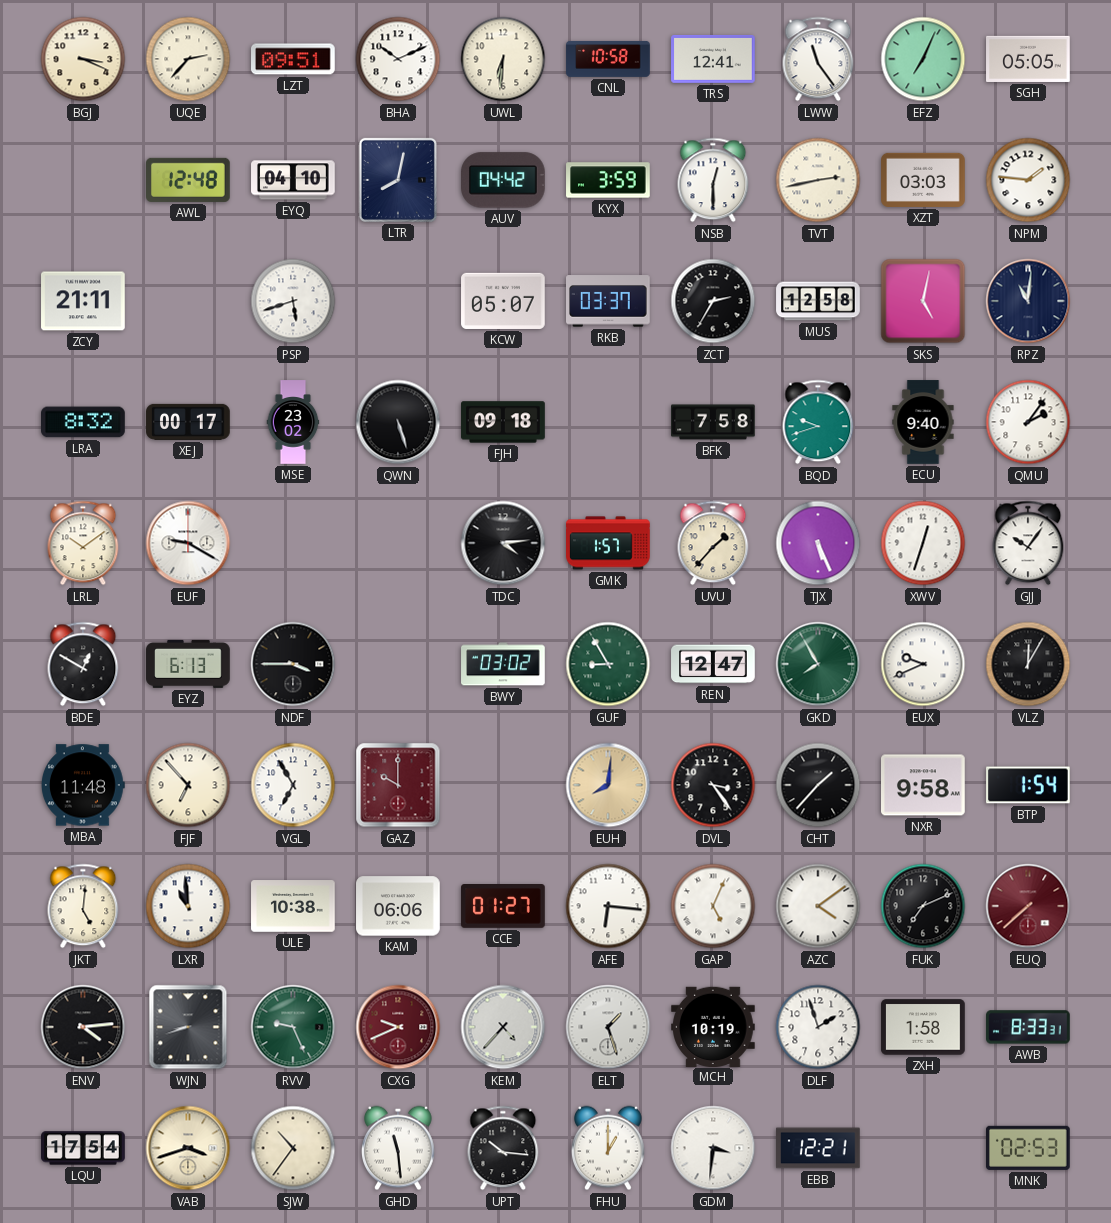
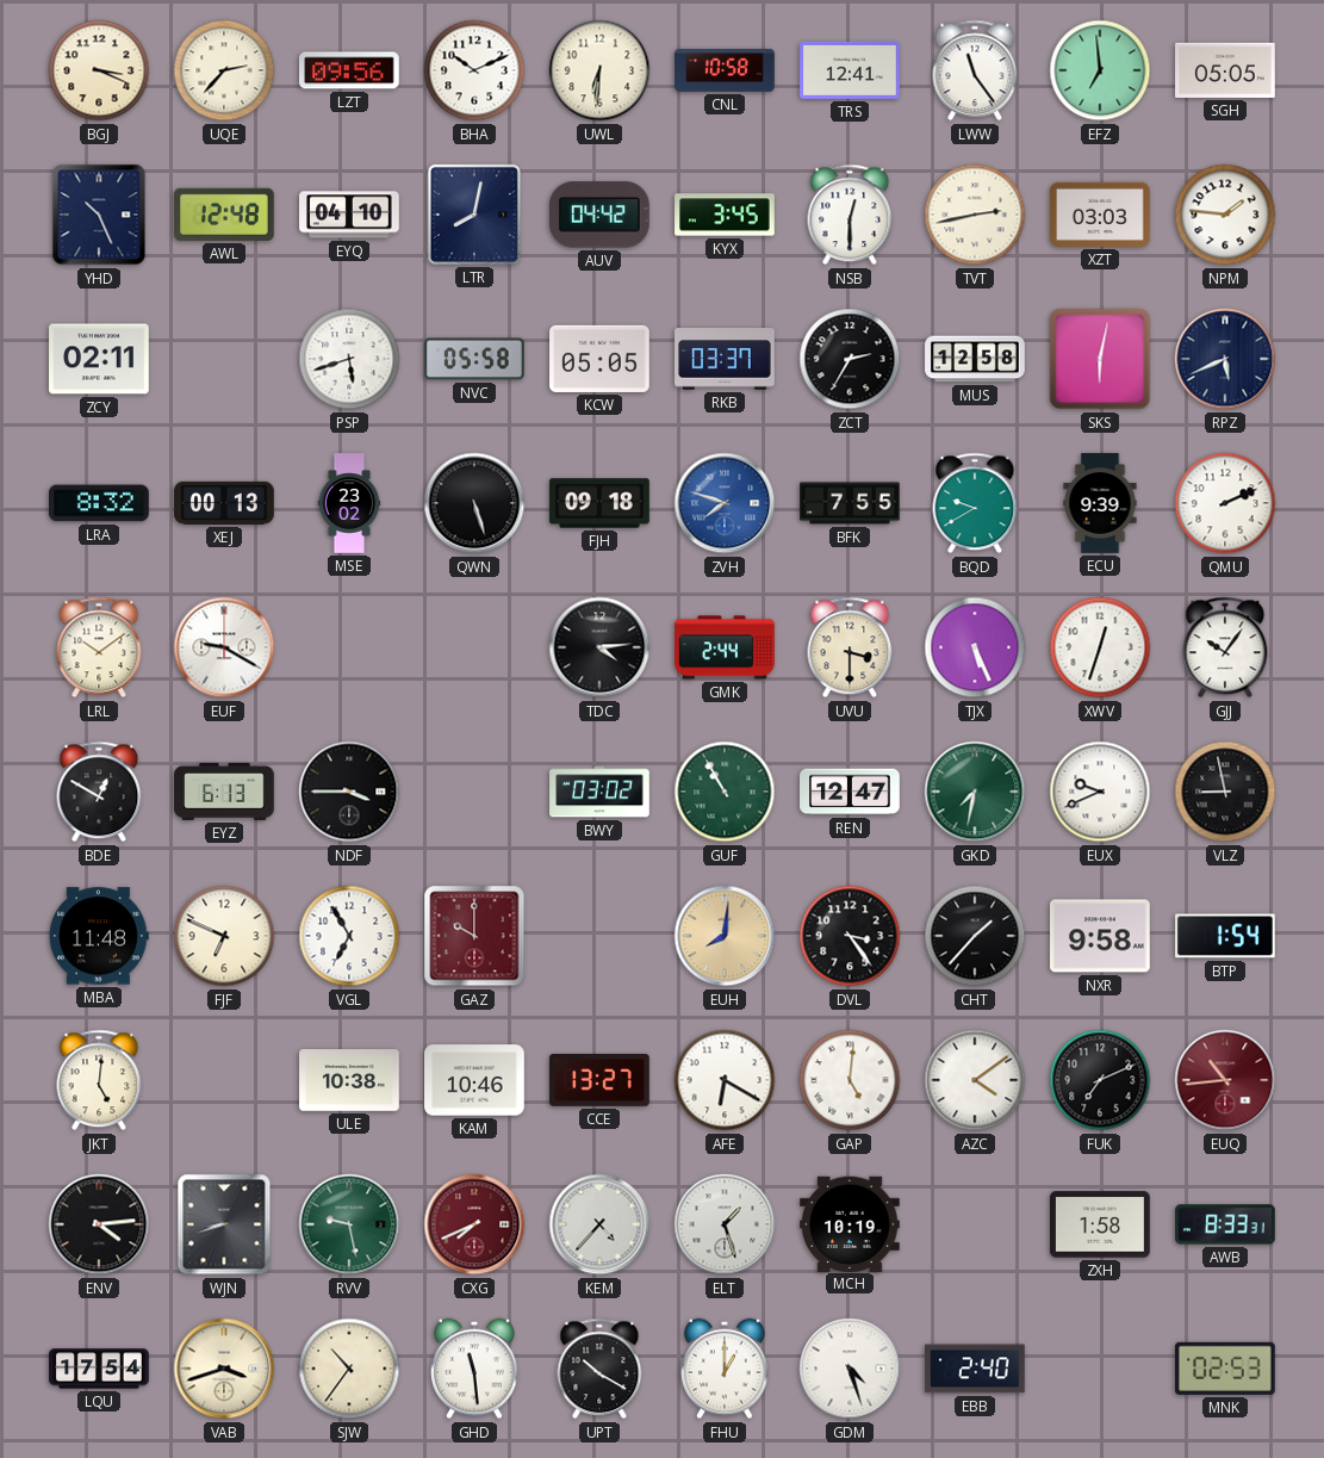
LZT: 09:51 -> 09:56
EFZ: 7:04 -> 6:59
YHD: none -> 10:26
KYX: 3:59 -> 3:45
ZCY: 21:11 -> 02:11
NVC: none -> 05:58
KCW: 05:07 -> 05:05
SKS: 5:02 -> 6:02
RPZ: 11:01 -> 5:41
XEJ: 00:17 -> 00:13
ZVH: none -> 7:48
BFK: 7:58 -> 7:55
BQD: 9:42 -> 9:40
ECU: 9:40 -> 9:39
QMU: 2:06 -> 2:11
GMK: 1:57 -> 2:44
UVU: 1:37 -> 3:30
GUF: 8:55 -> 10:55
GKD: 7:55 -> 7:32
VLZ: 12:05 -> 8:58
FJF: 6:53 -> 6:49
LXR: 10:59 -> none
KAM: 06:06 -> 10:46
CCE: 01:27 -> 13:27
AFE: 6:16 -> 6:20
GAP: 5:04 -> 5:01
EUQ: 7:38 -> 10:44
RVV: 9:26 -> 9:28
CXG: 9:41 -> 7:41
DLF: 1:57 -> none
UPT: 10:16 -> 10:20
GDM: 3:31 -> 4:27
EBB: 12:21 -> 2:40
